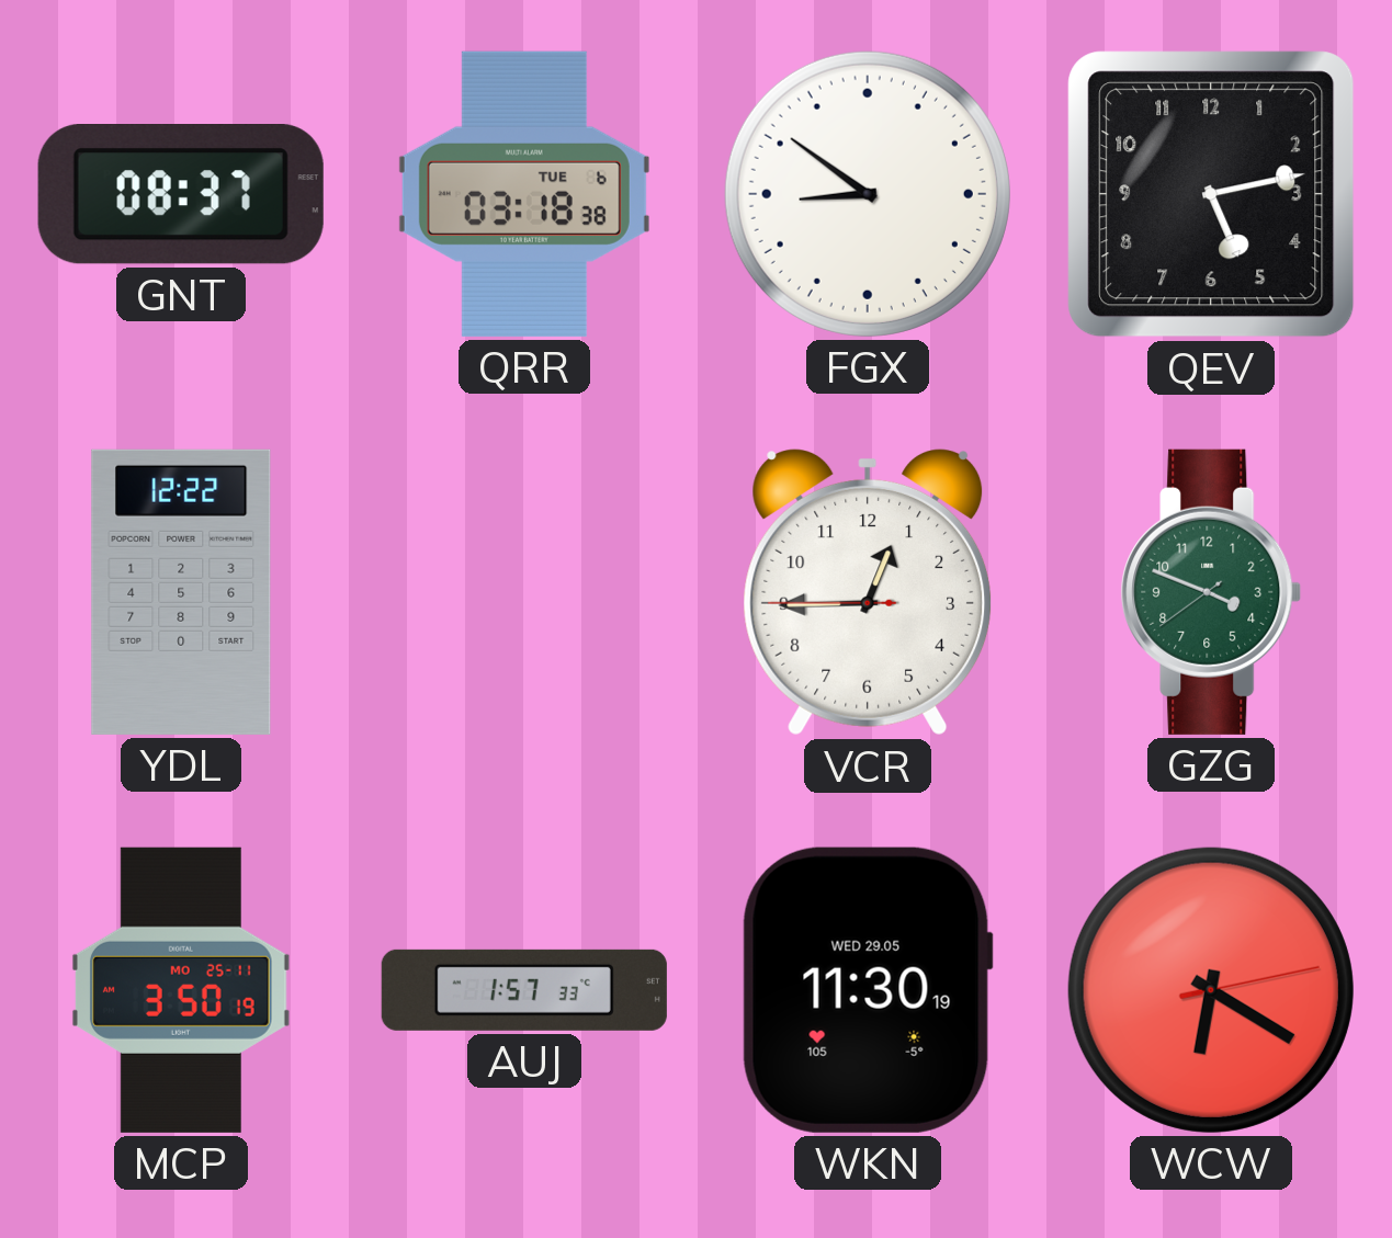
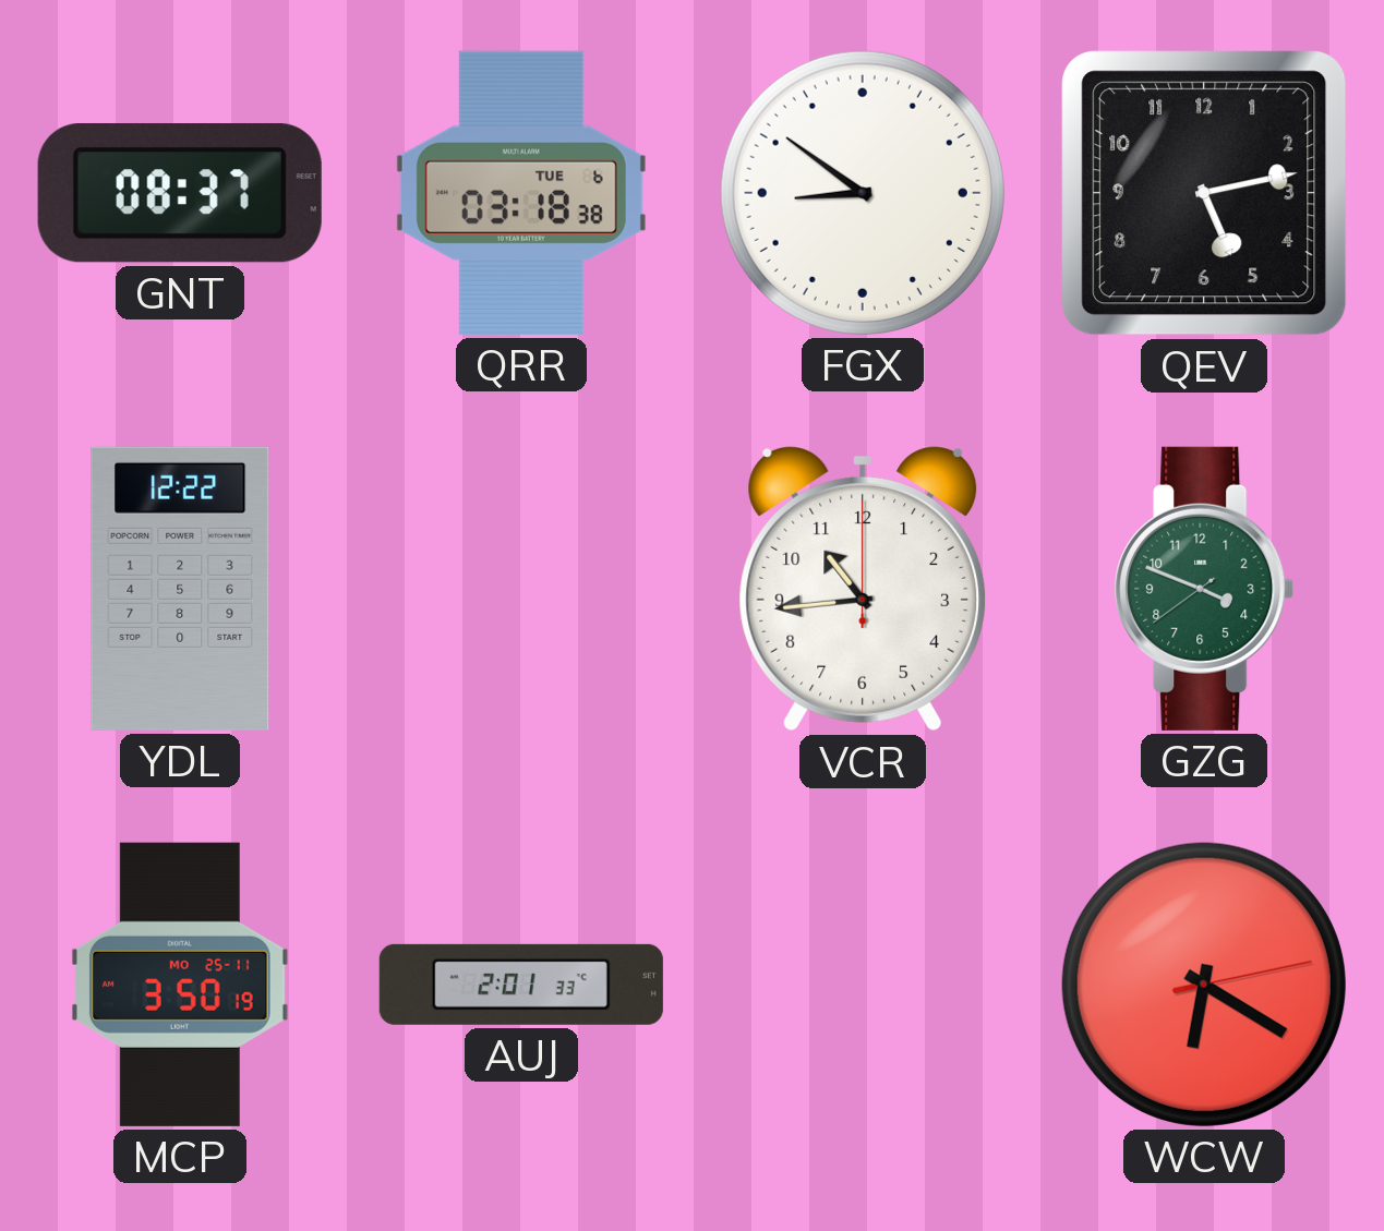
VCR: 12:44 -> 10:44
AUJ: 1:57 -> 2:01
WKN: 11:30 -> none
